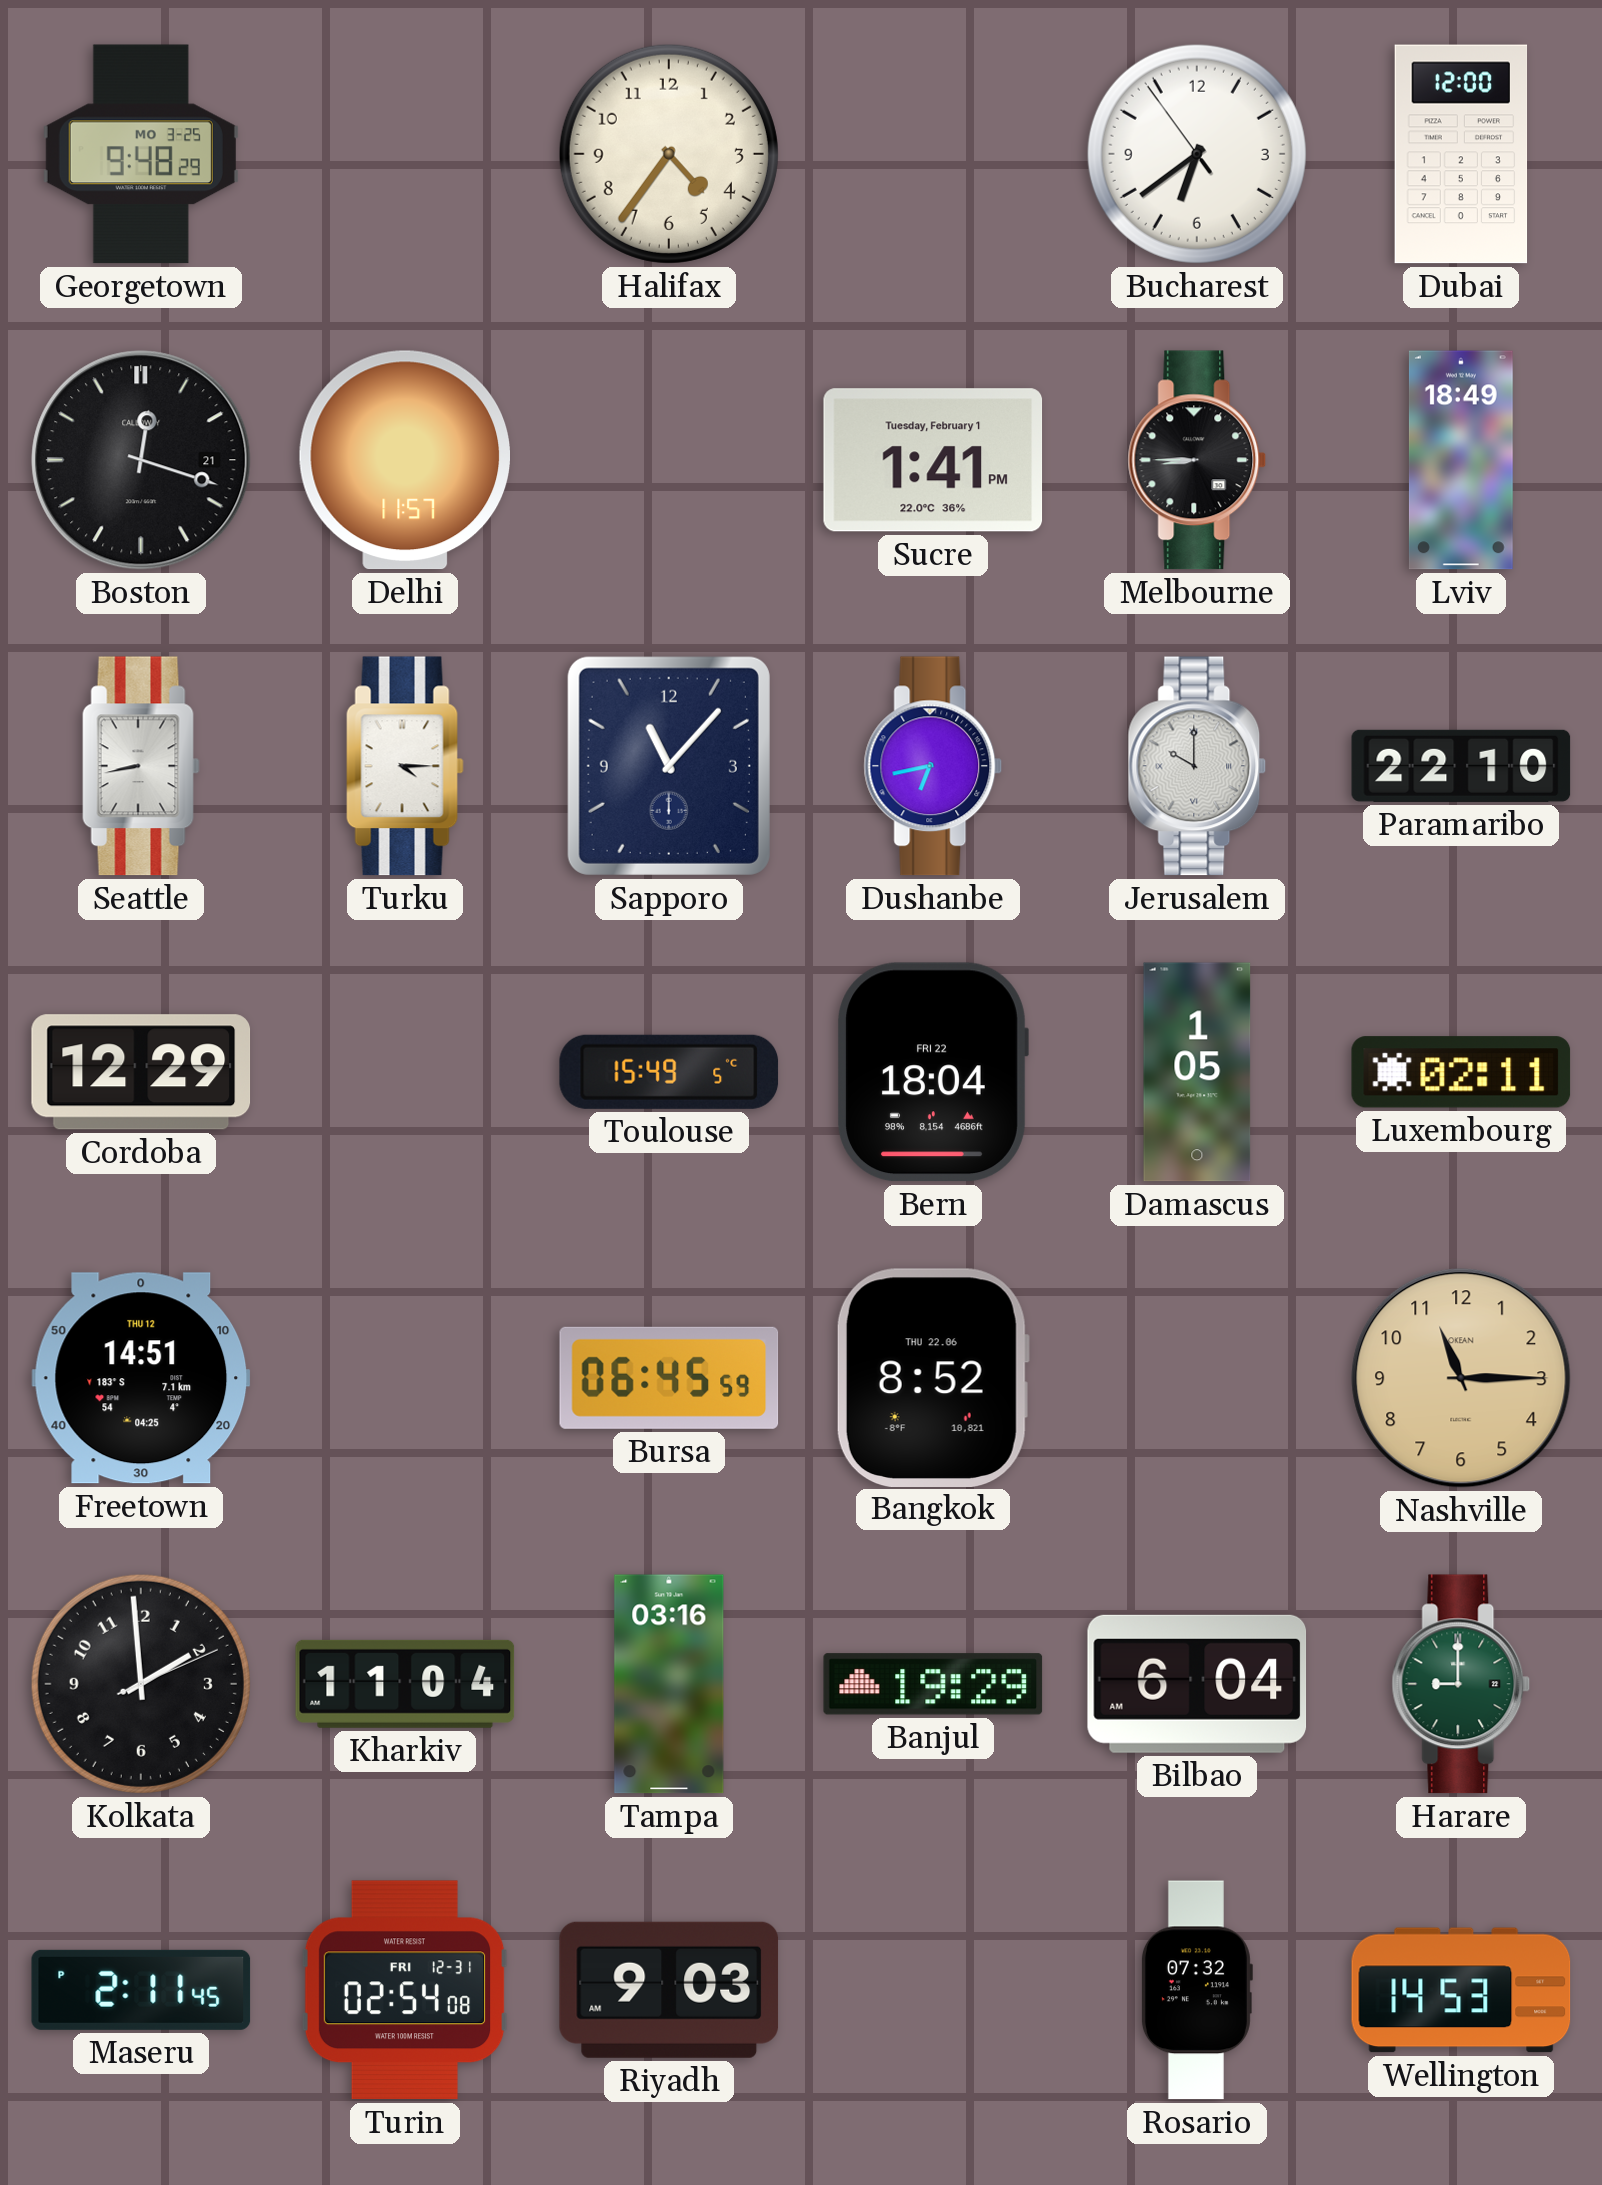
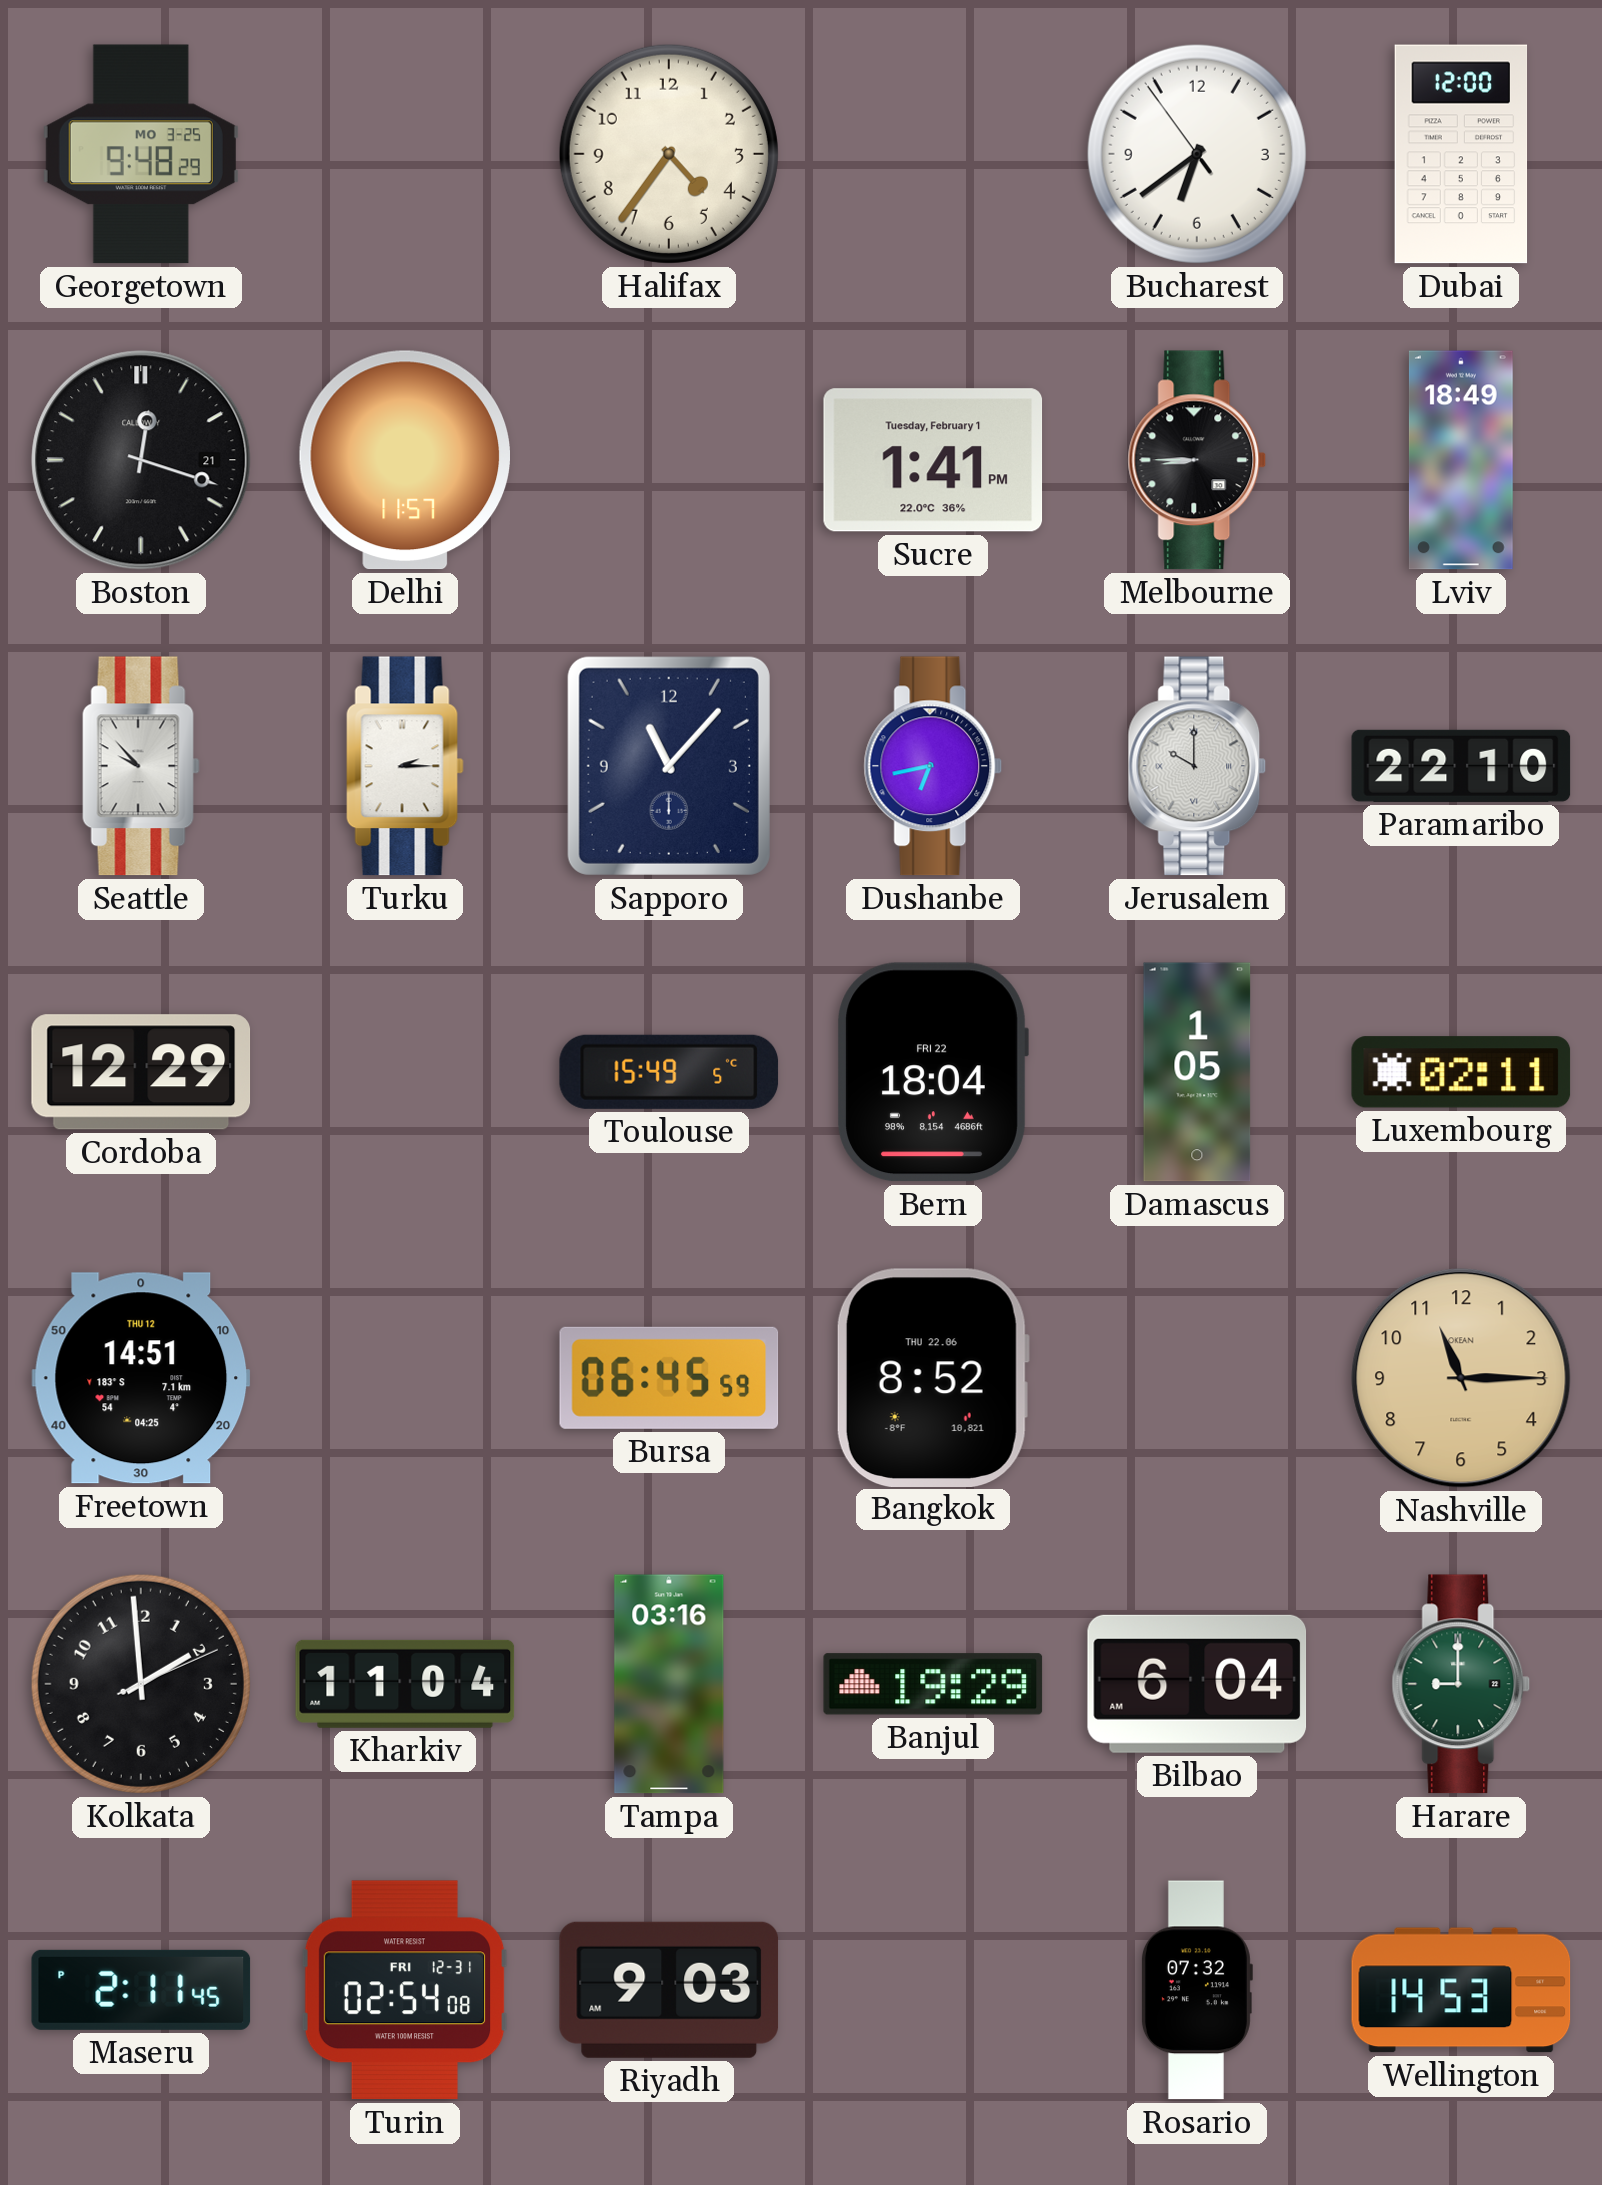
Seattle: 8:43 -> 9:53
Turku: 4:15 -> 2:15
